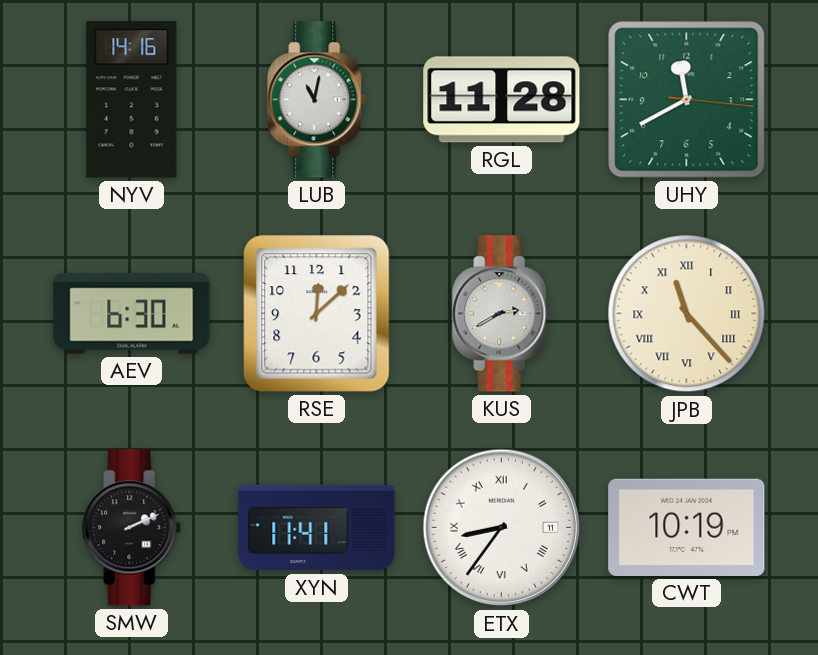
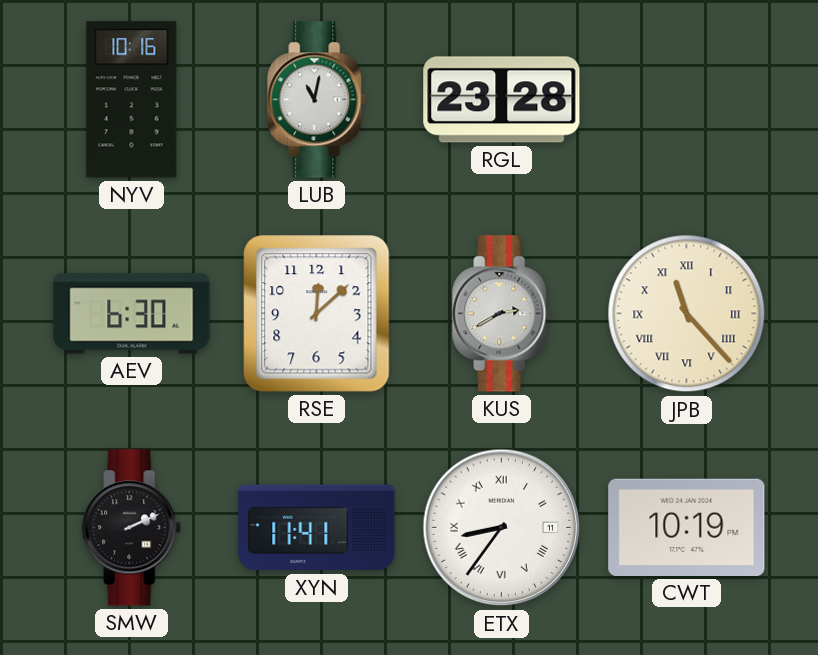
NYV: 14:16 -> 10:16
RGL: 11:28 -> 23:28
UHY: 11:40 -> none
